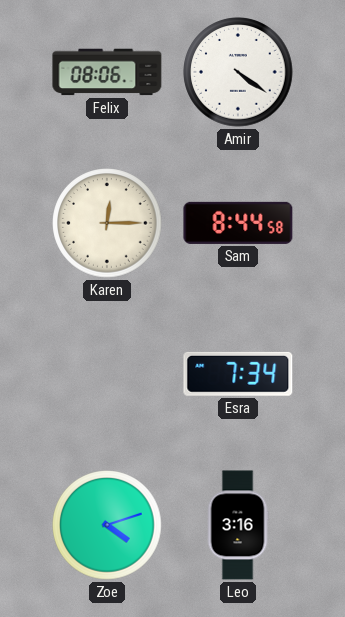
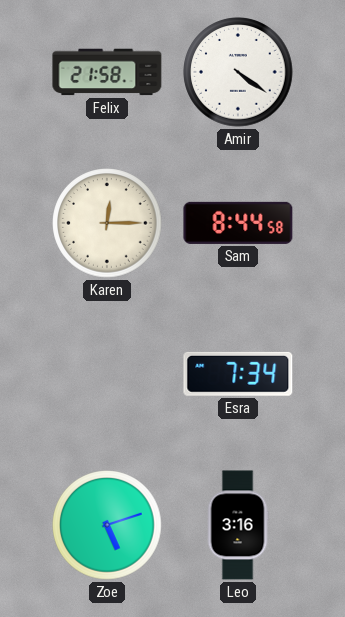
Felix: 08:06 -> 21:58
Zoe: 4:12 -> 5:12
